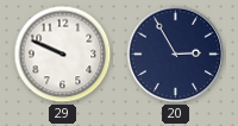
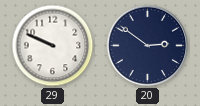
20: 2:55 -> 2:51
